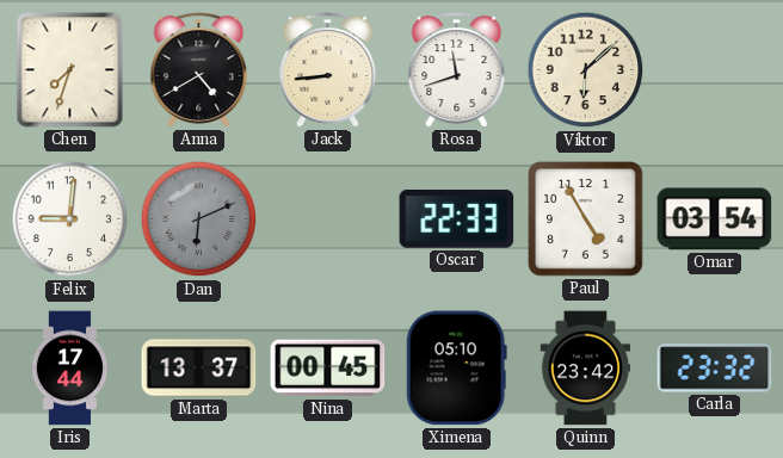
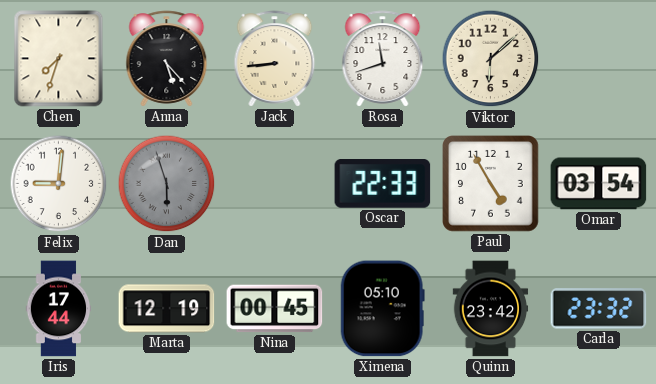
Anna: 4:40 -> 5:23
Dan: 6:11 -> 5:57
Marta: 13:37 -> 12:19
